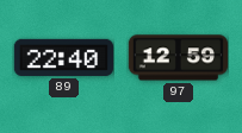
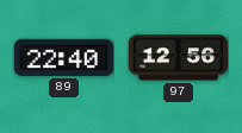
97: 12:59 -> 12:56
